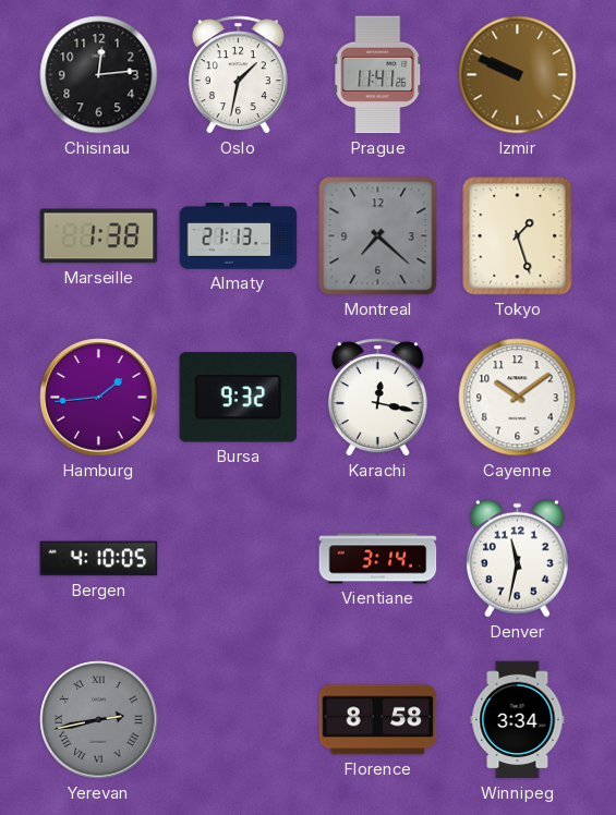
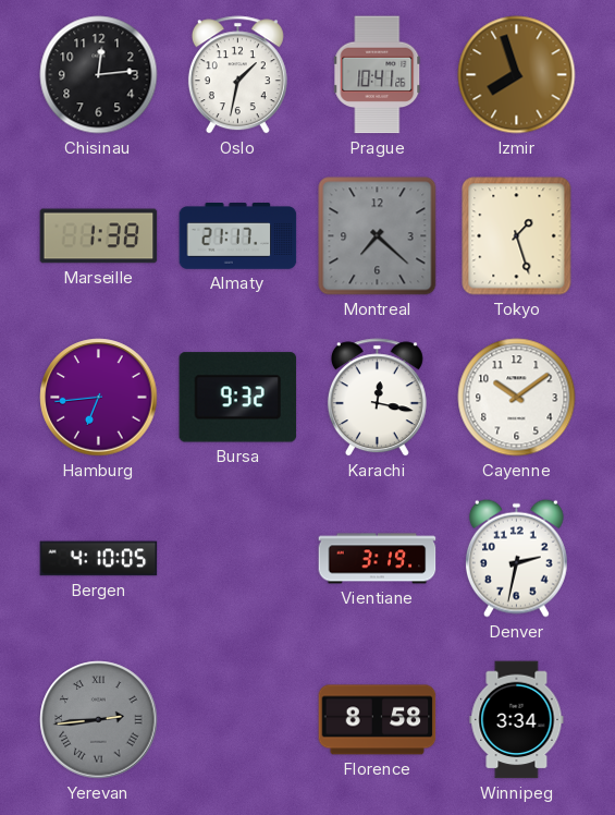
Prague: 11:41 -> 10:41
Izmir: 9:49 -> 7:57
Almaty: 21:13 -> 21:17
Hamburg: 1:44 -> 6:44
Vientiane: 3:14 -> 3:19
Denver: 11:32 -> 2:32
Yerevan: 2:43 -> 2:44
